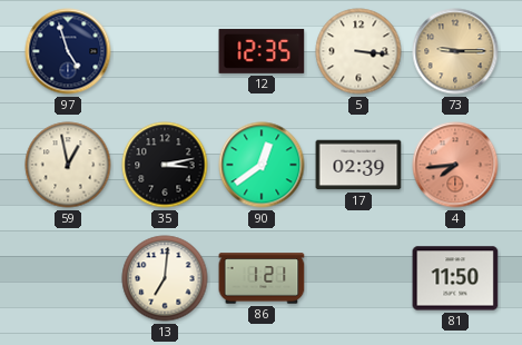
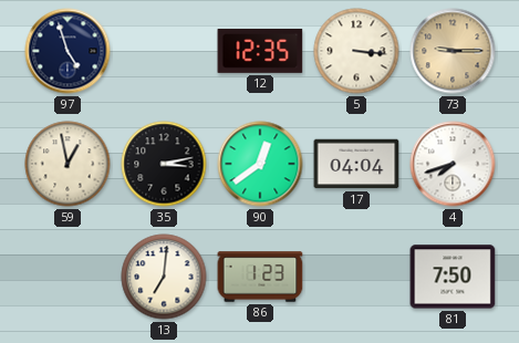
17: 02:39 -> 04:04
4: 7:44 -> 7:42
4 dial: salmon -> white
86: 1:21 -> 1:23
81: 11:50 -> 7:50
